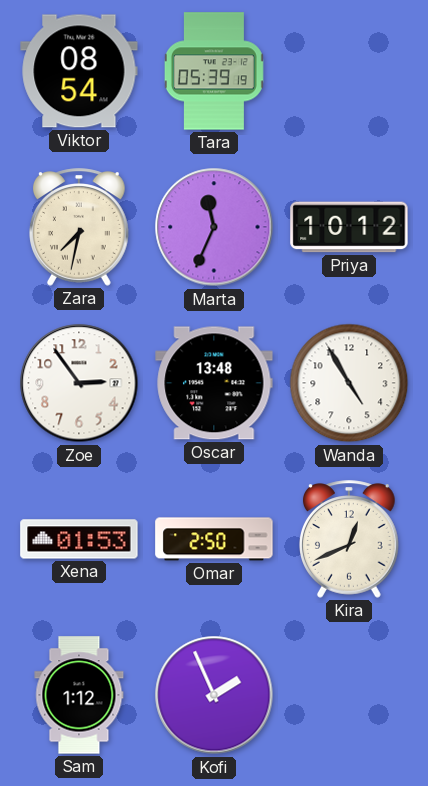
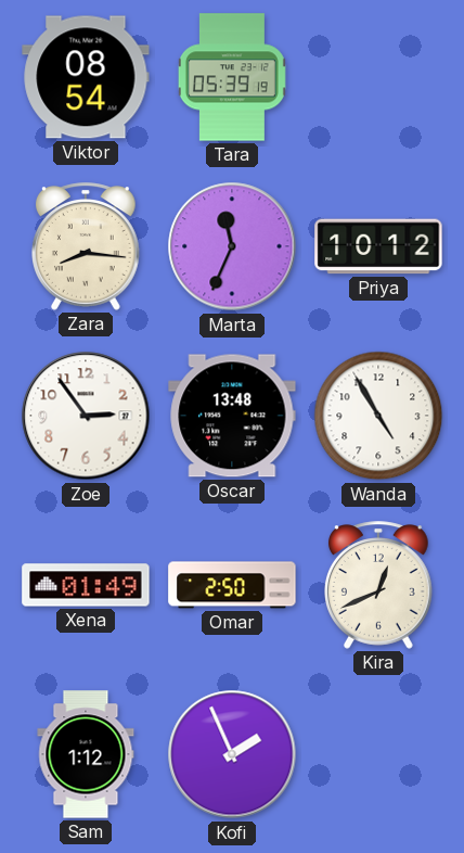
Zara: 7:32 -> 8:16
Xena: 01:53 -> 01:49
